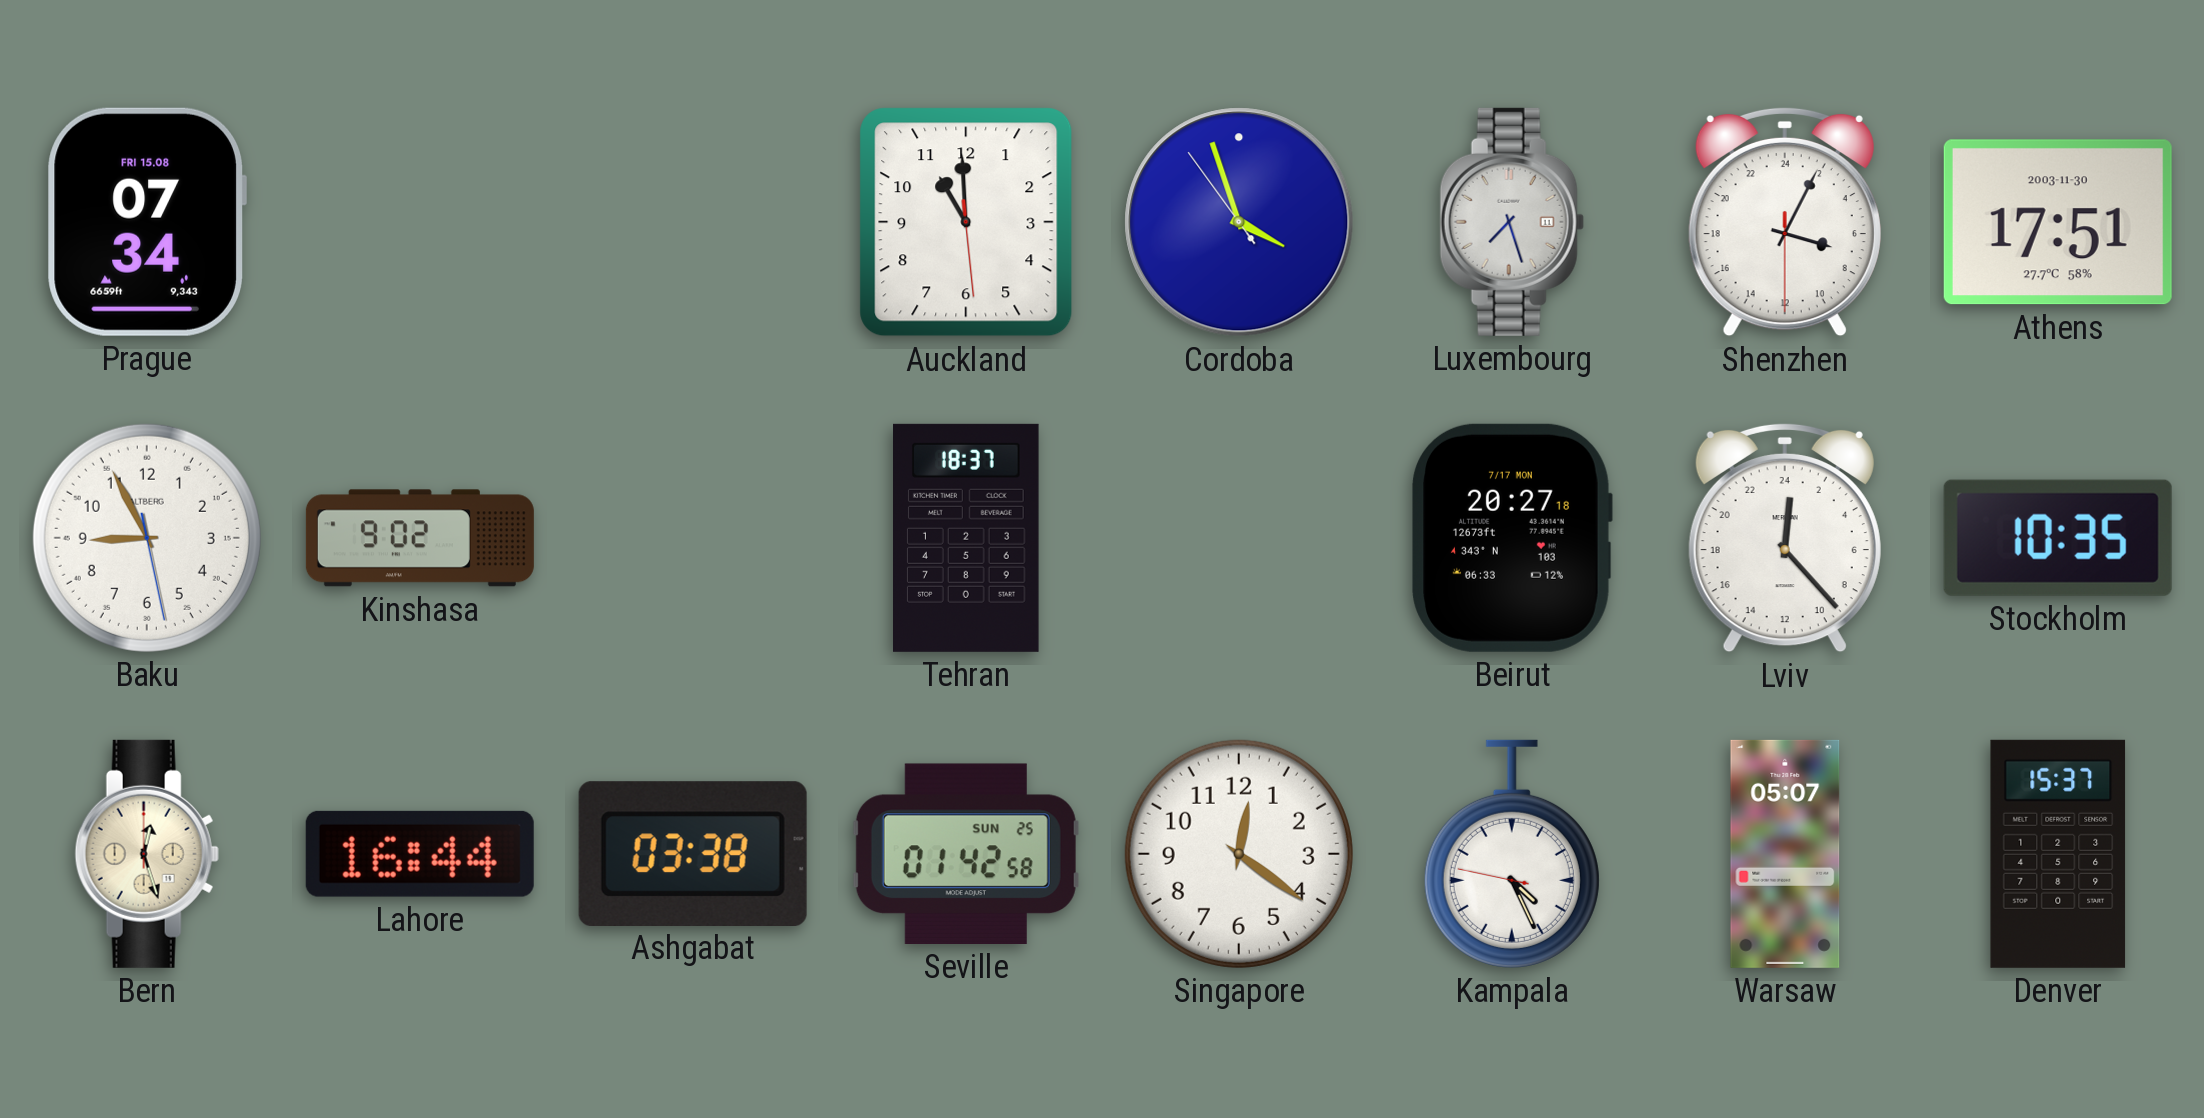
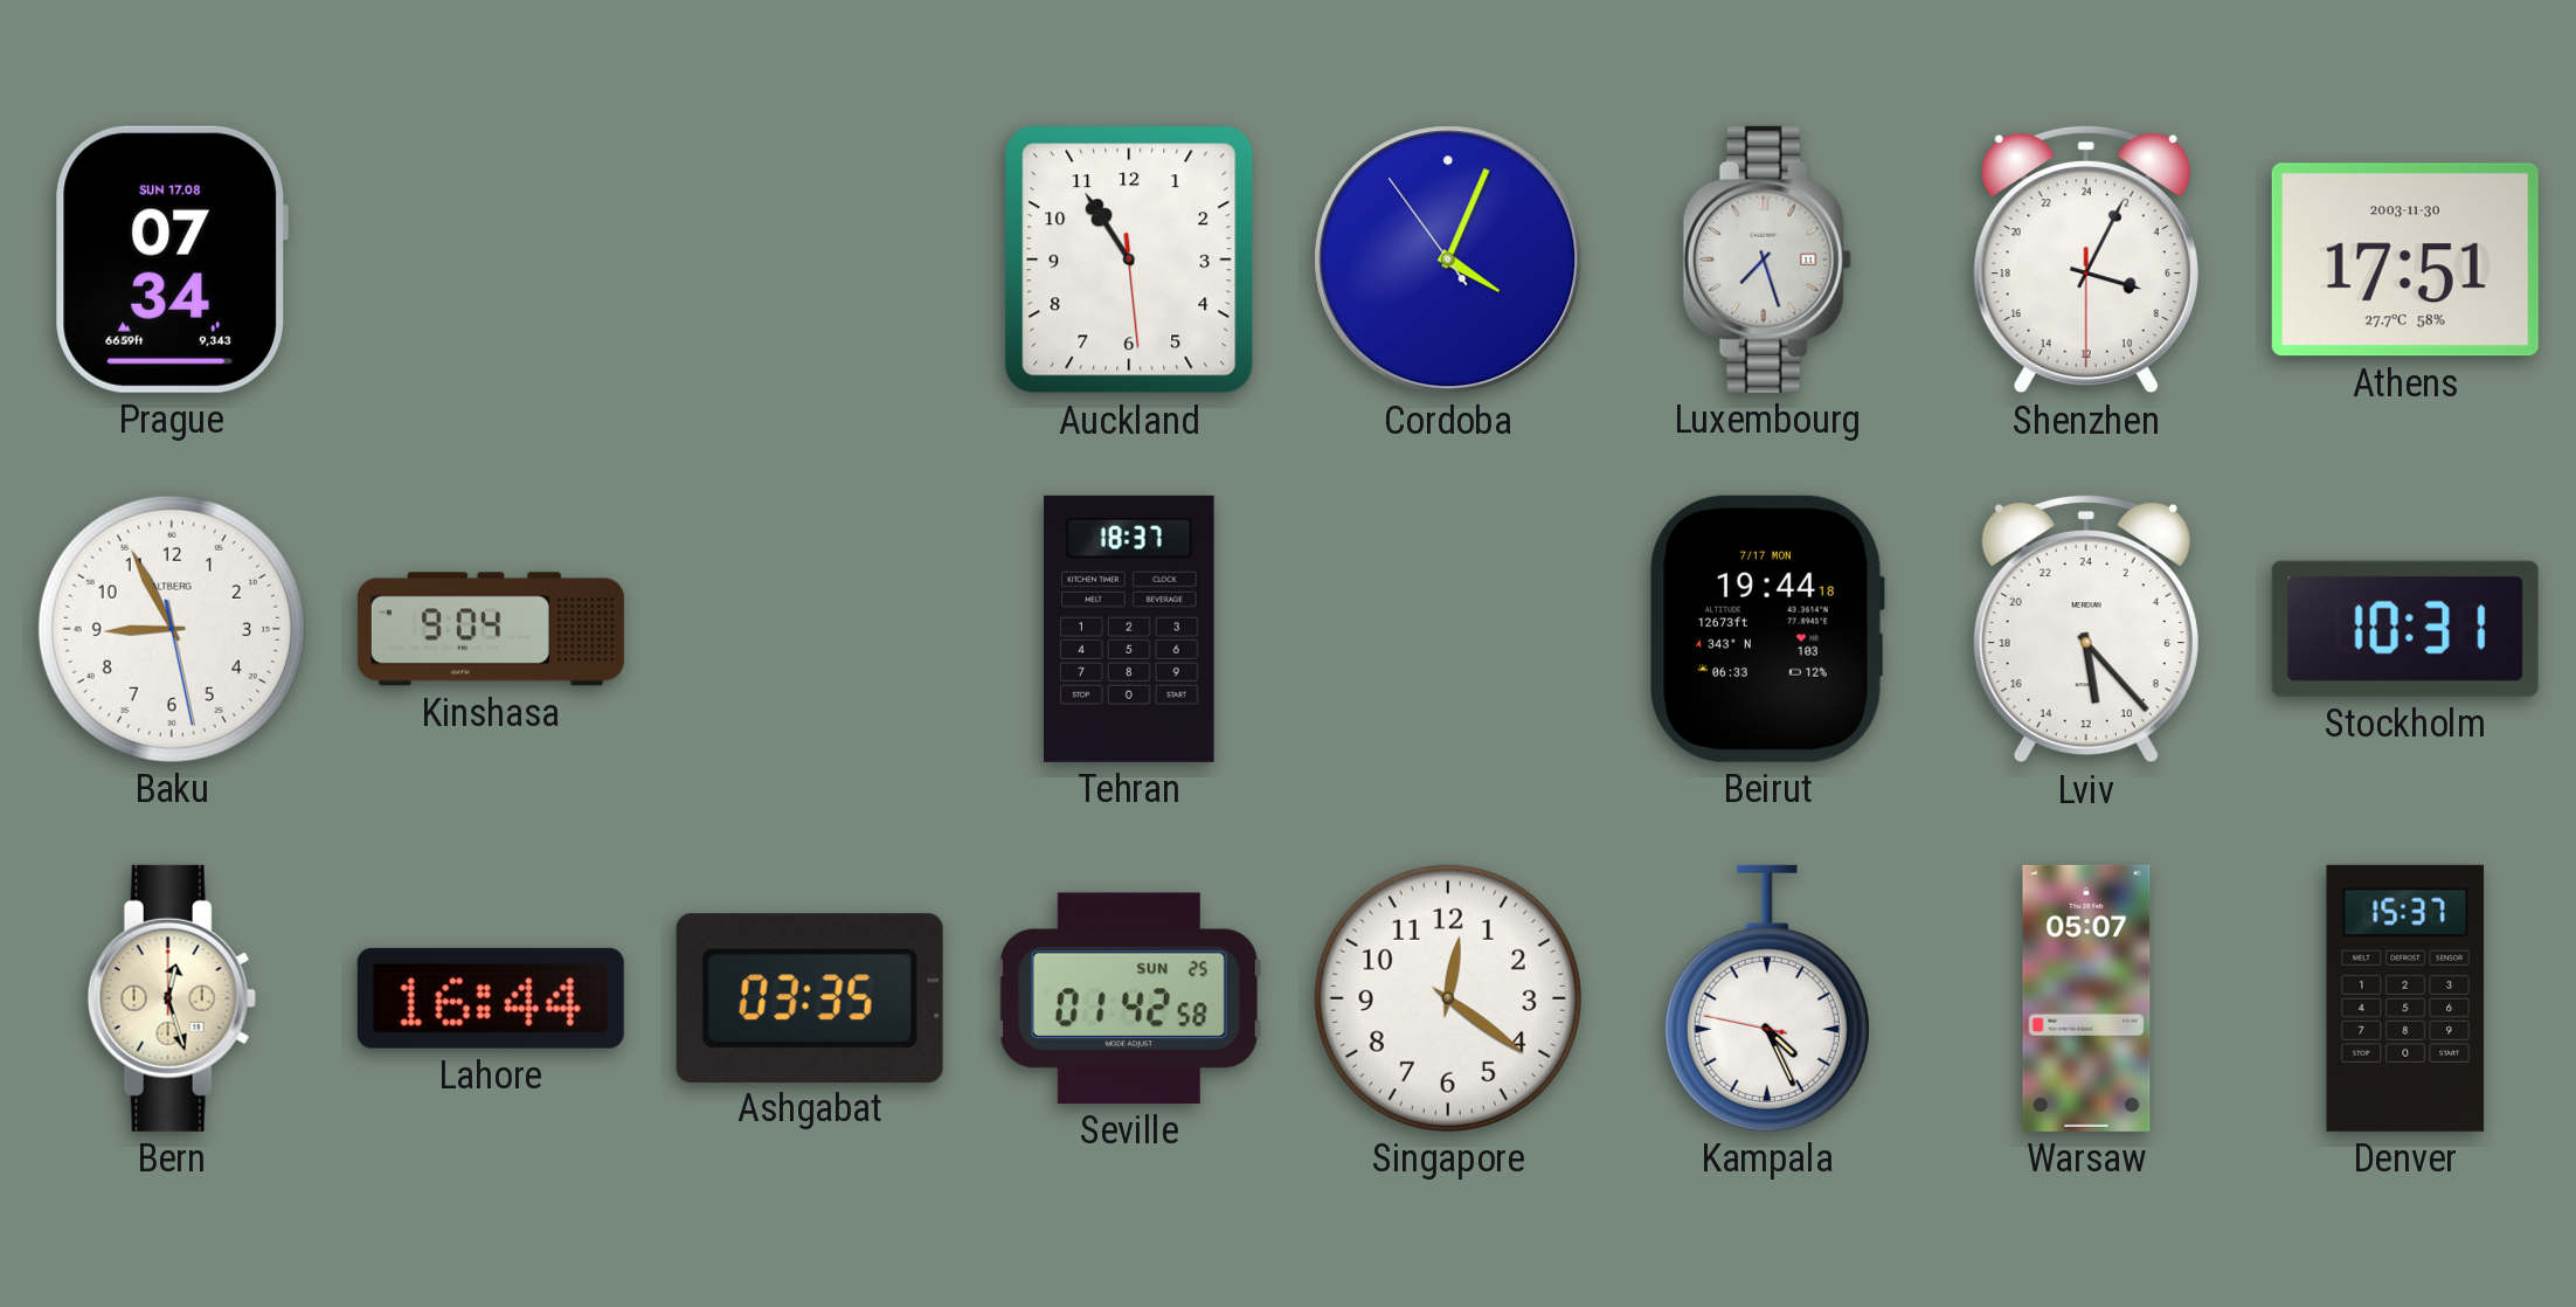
Prague date: FRI 15.08 -> SUN 17.08
Auckland: 10:59 -> 10:54
Cordoba: 3:56 -> 4:03
Kinshasa: 9:02 -> 9:04
Beirut: 20:27 -> 19:44
Lviv: 0:23 -> 11:23
Stockholm: 10:35 -> 10:31
Ashgabat: 03:38 -> 03:35
